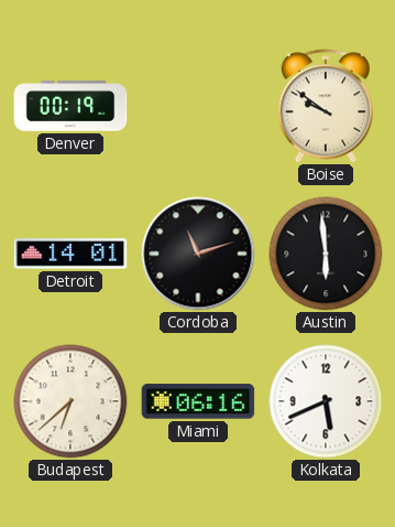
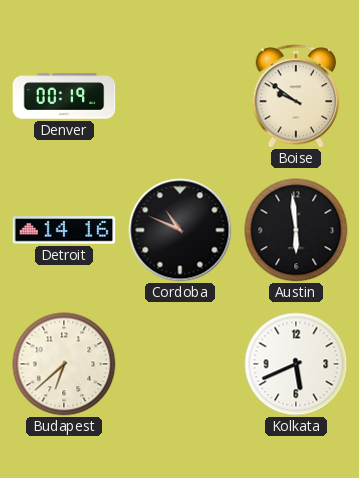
Detroit: 14:01 -> 14:16
Cordoba: 11:12 -> 10:49
Miami: 06:16 -> none
